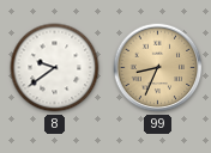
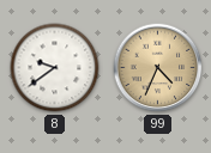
99: 8:34 -> 4:34
